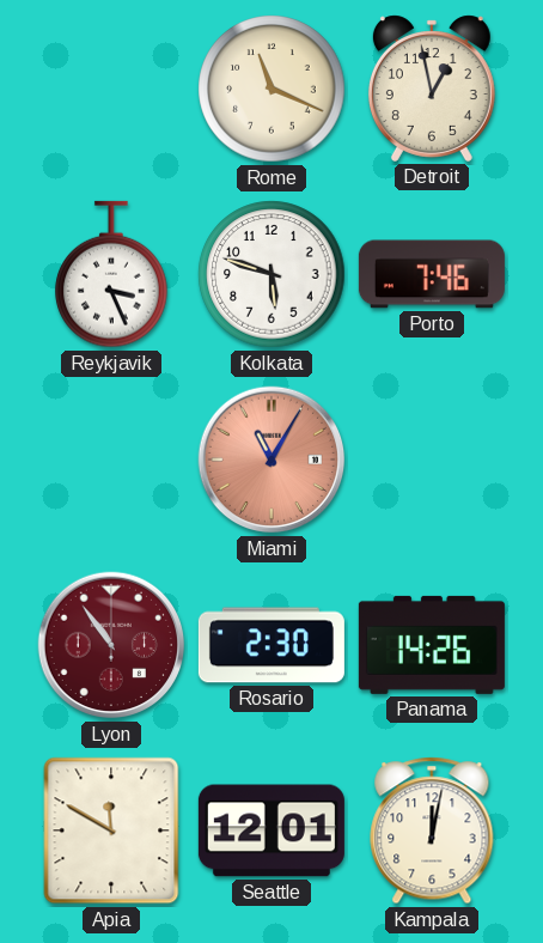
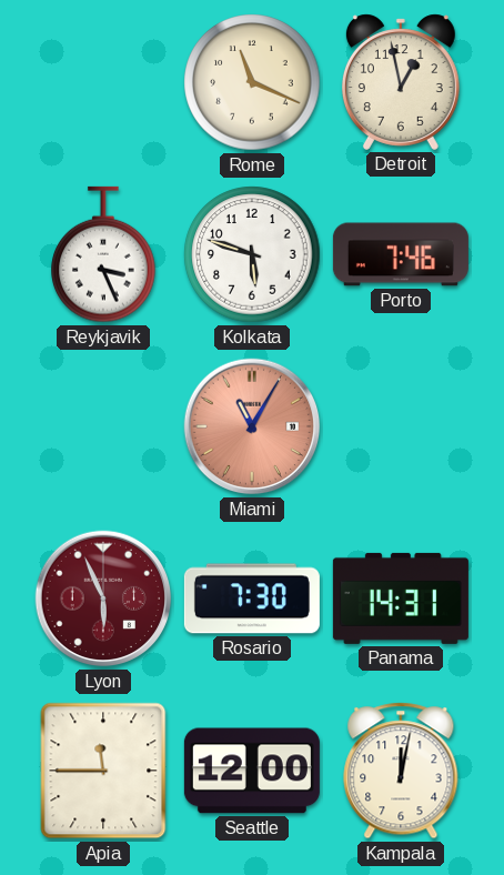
Lyon: 10:54 -> 5:56
Rosario: 2:30 -> 7:30
Panama: 14:26 -> 14:31
Apia: 11:50 -> 11:45
Seattle: 12:01 -> 12:00
